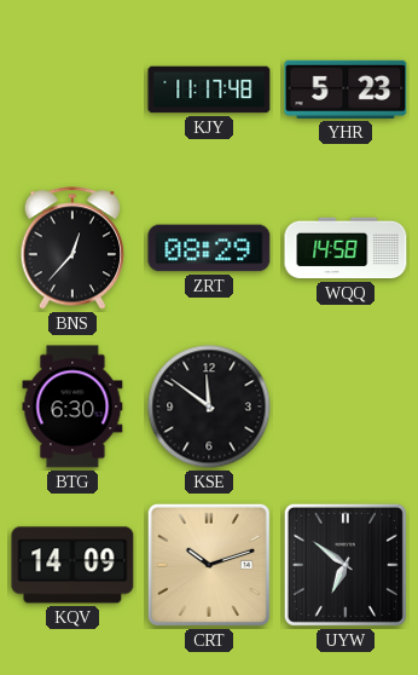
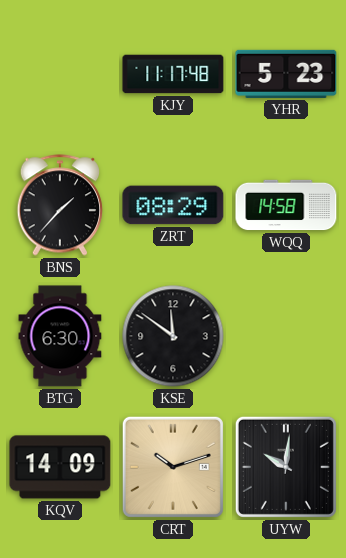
BNS: 12:37 -> 1:37
UYW: 6:51 -> 10:01
